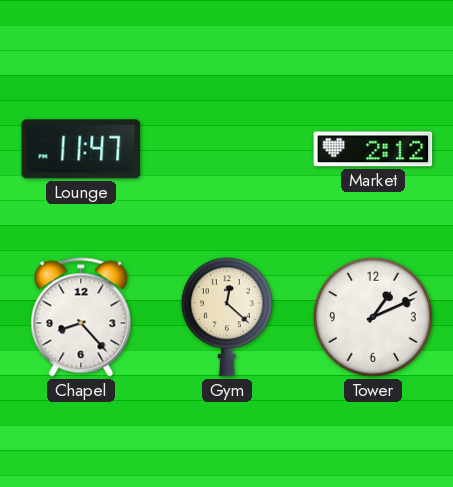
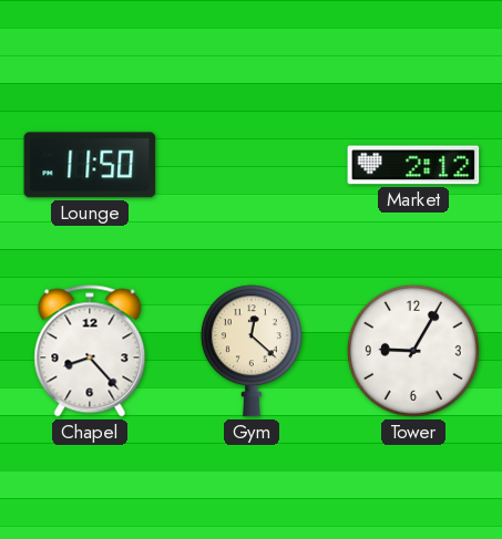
Lounge: 11:47 -> 11:50
Tower: 1:11 -> 9:05
